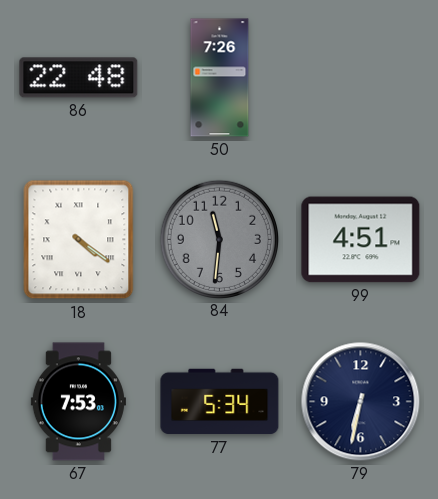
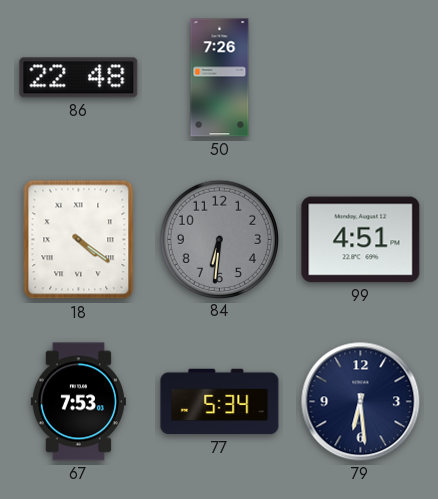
84: 11:31 -> 6:31
79: 6:32 -> 6:29
